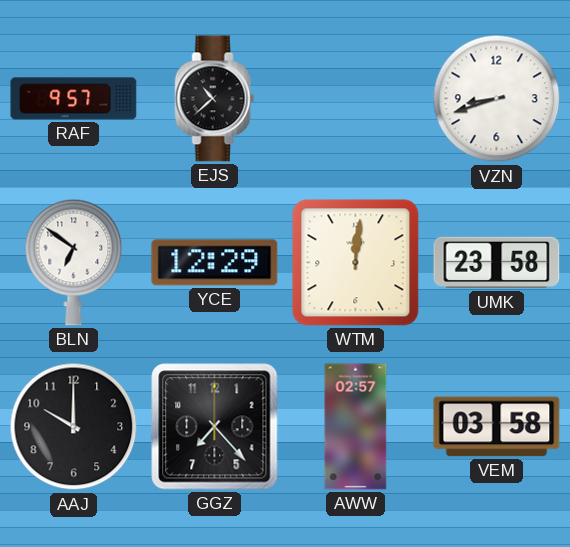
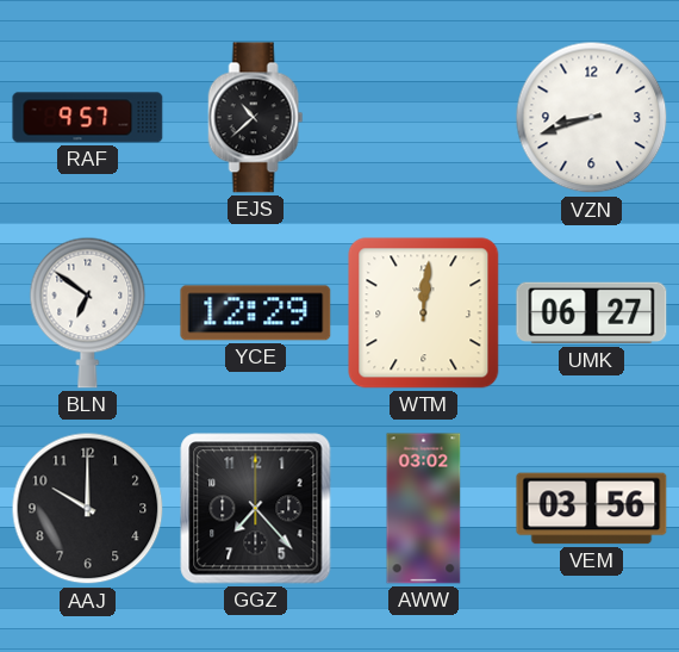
UMK: 23:58 -> 06:27
AWW: 02:57 -> 03:02
VEM: 03:58 -> 03:56
